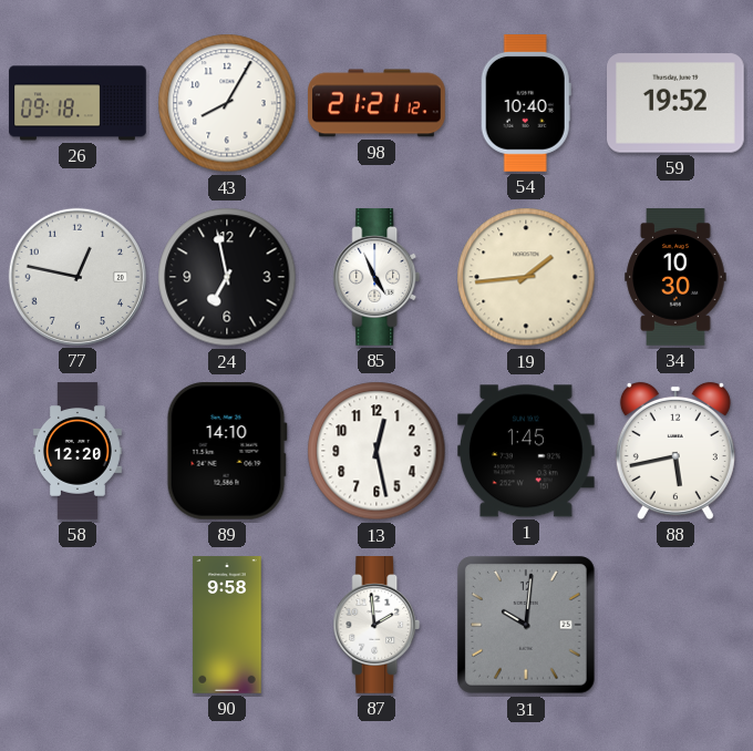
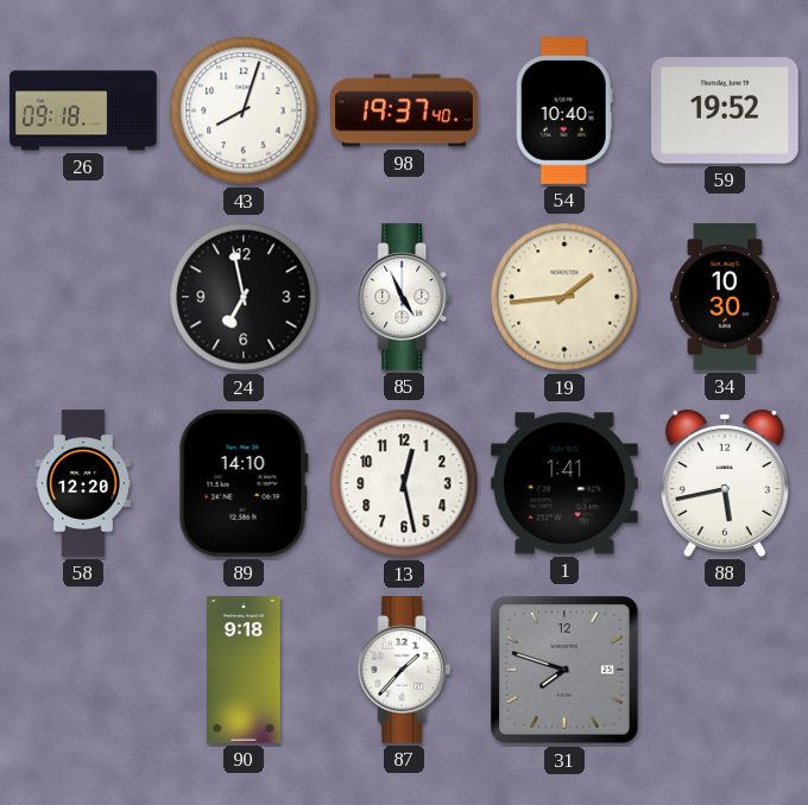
43: 8:05 -> 8:03
98: 21:21 -> 19:37
77: 12:47 -> none
1: 1:45 -> 1:41
90: 9:58 -> 9:18
87: 1:59 -> 1:37
31: 10:01 -> 7:48
